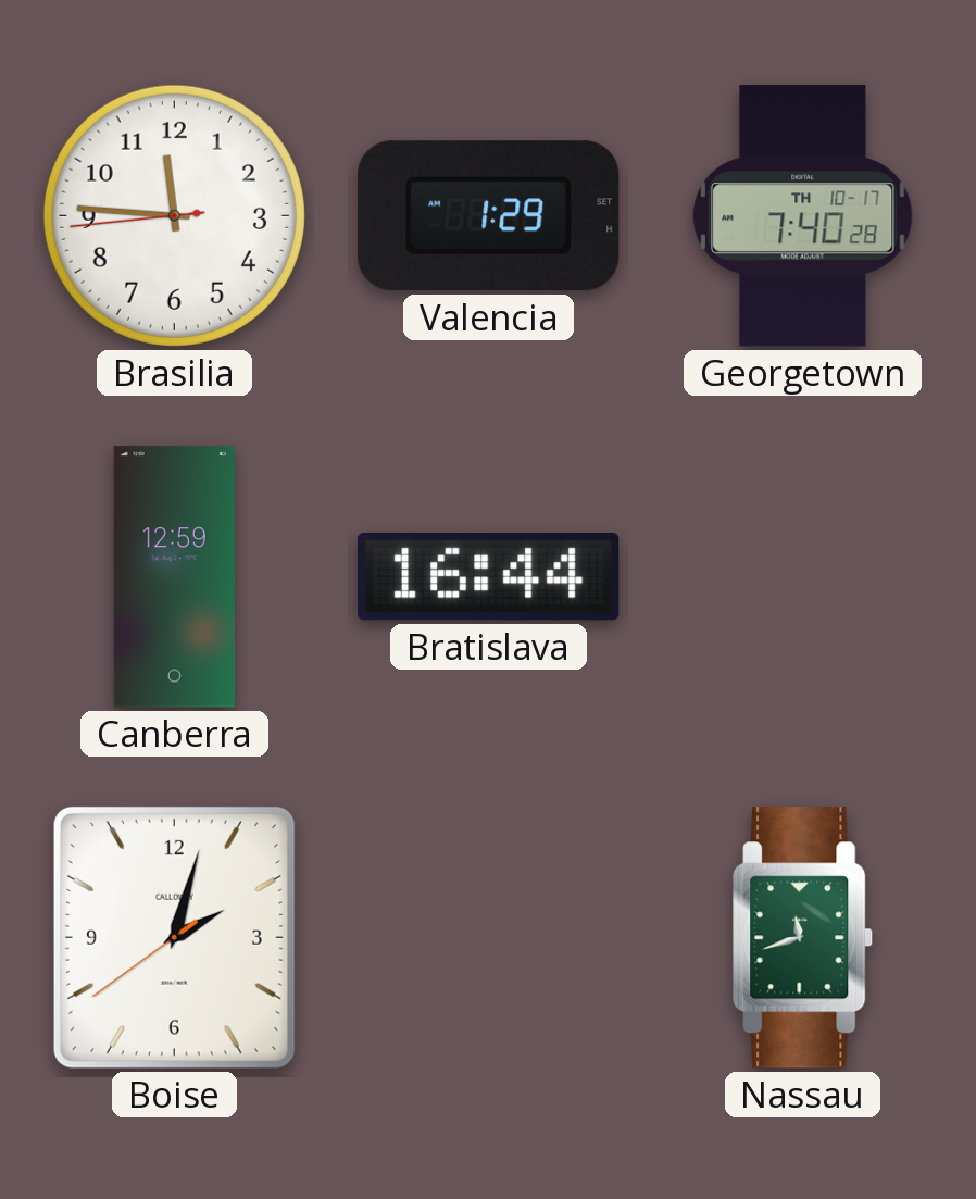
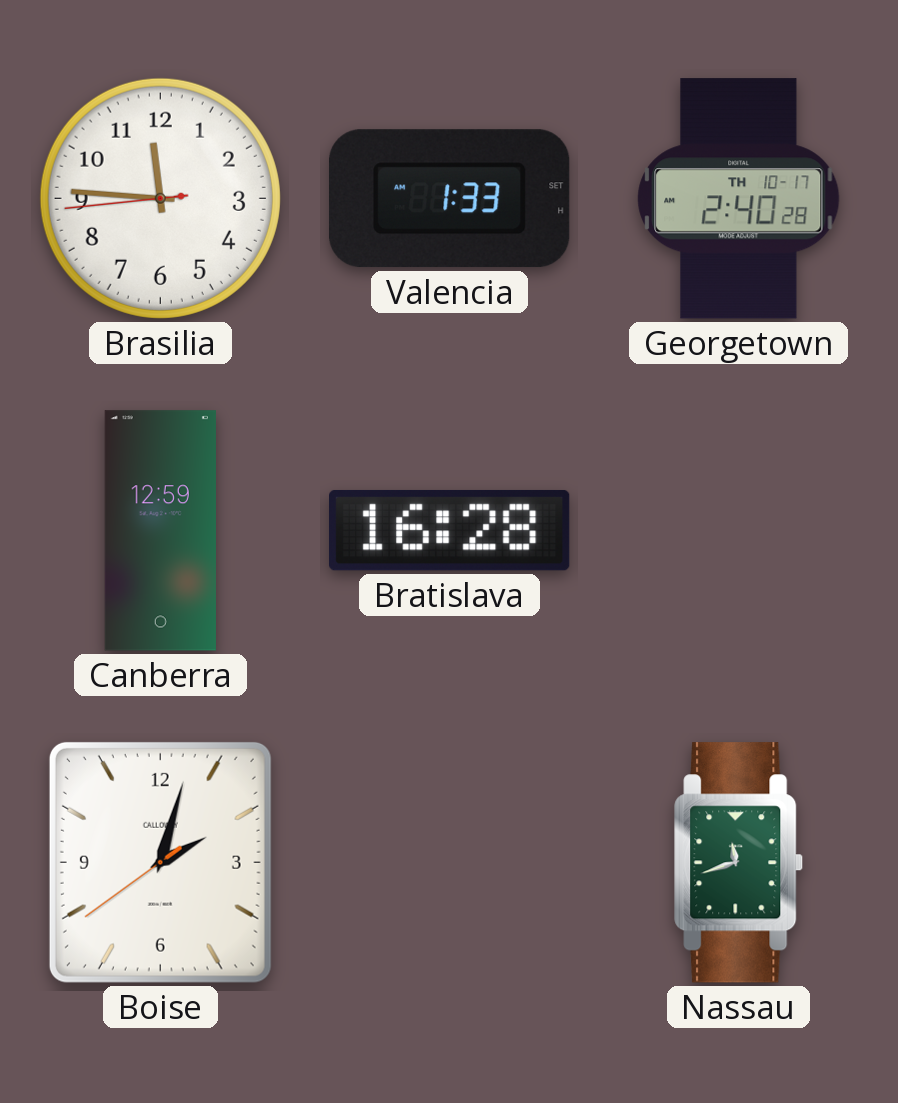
Valencia: 1:29 -> 1:33
Georgetown: 7:40 -> 2:40
Bratislava: 16:44 -> 16:28
